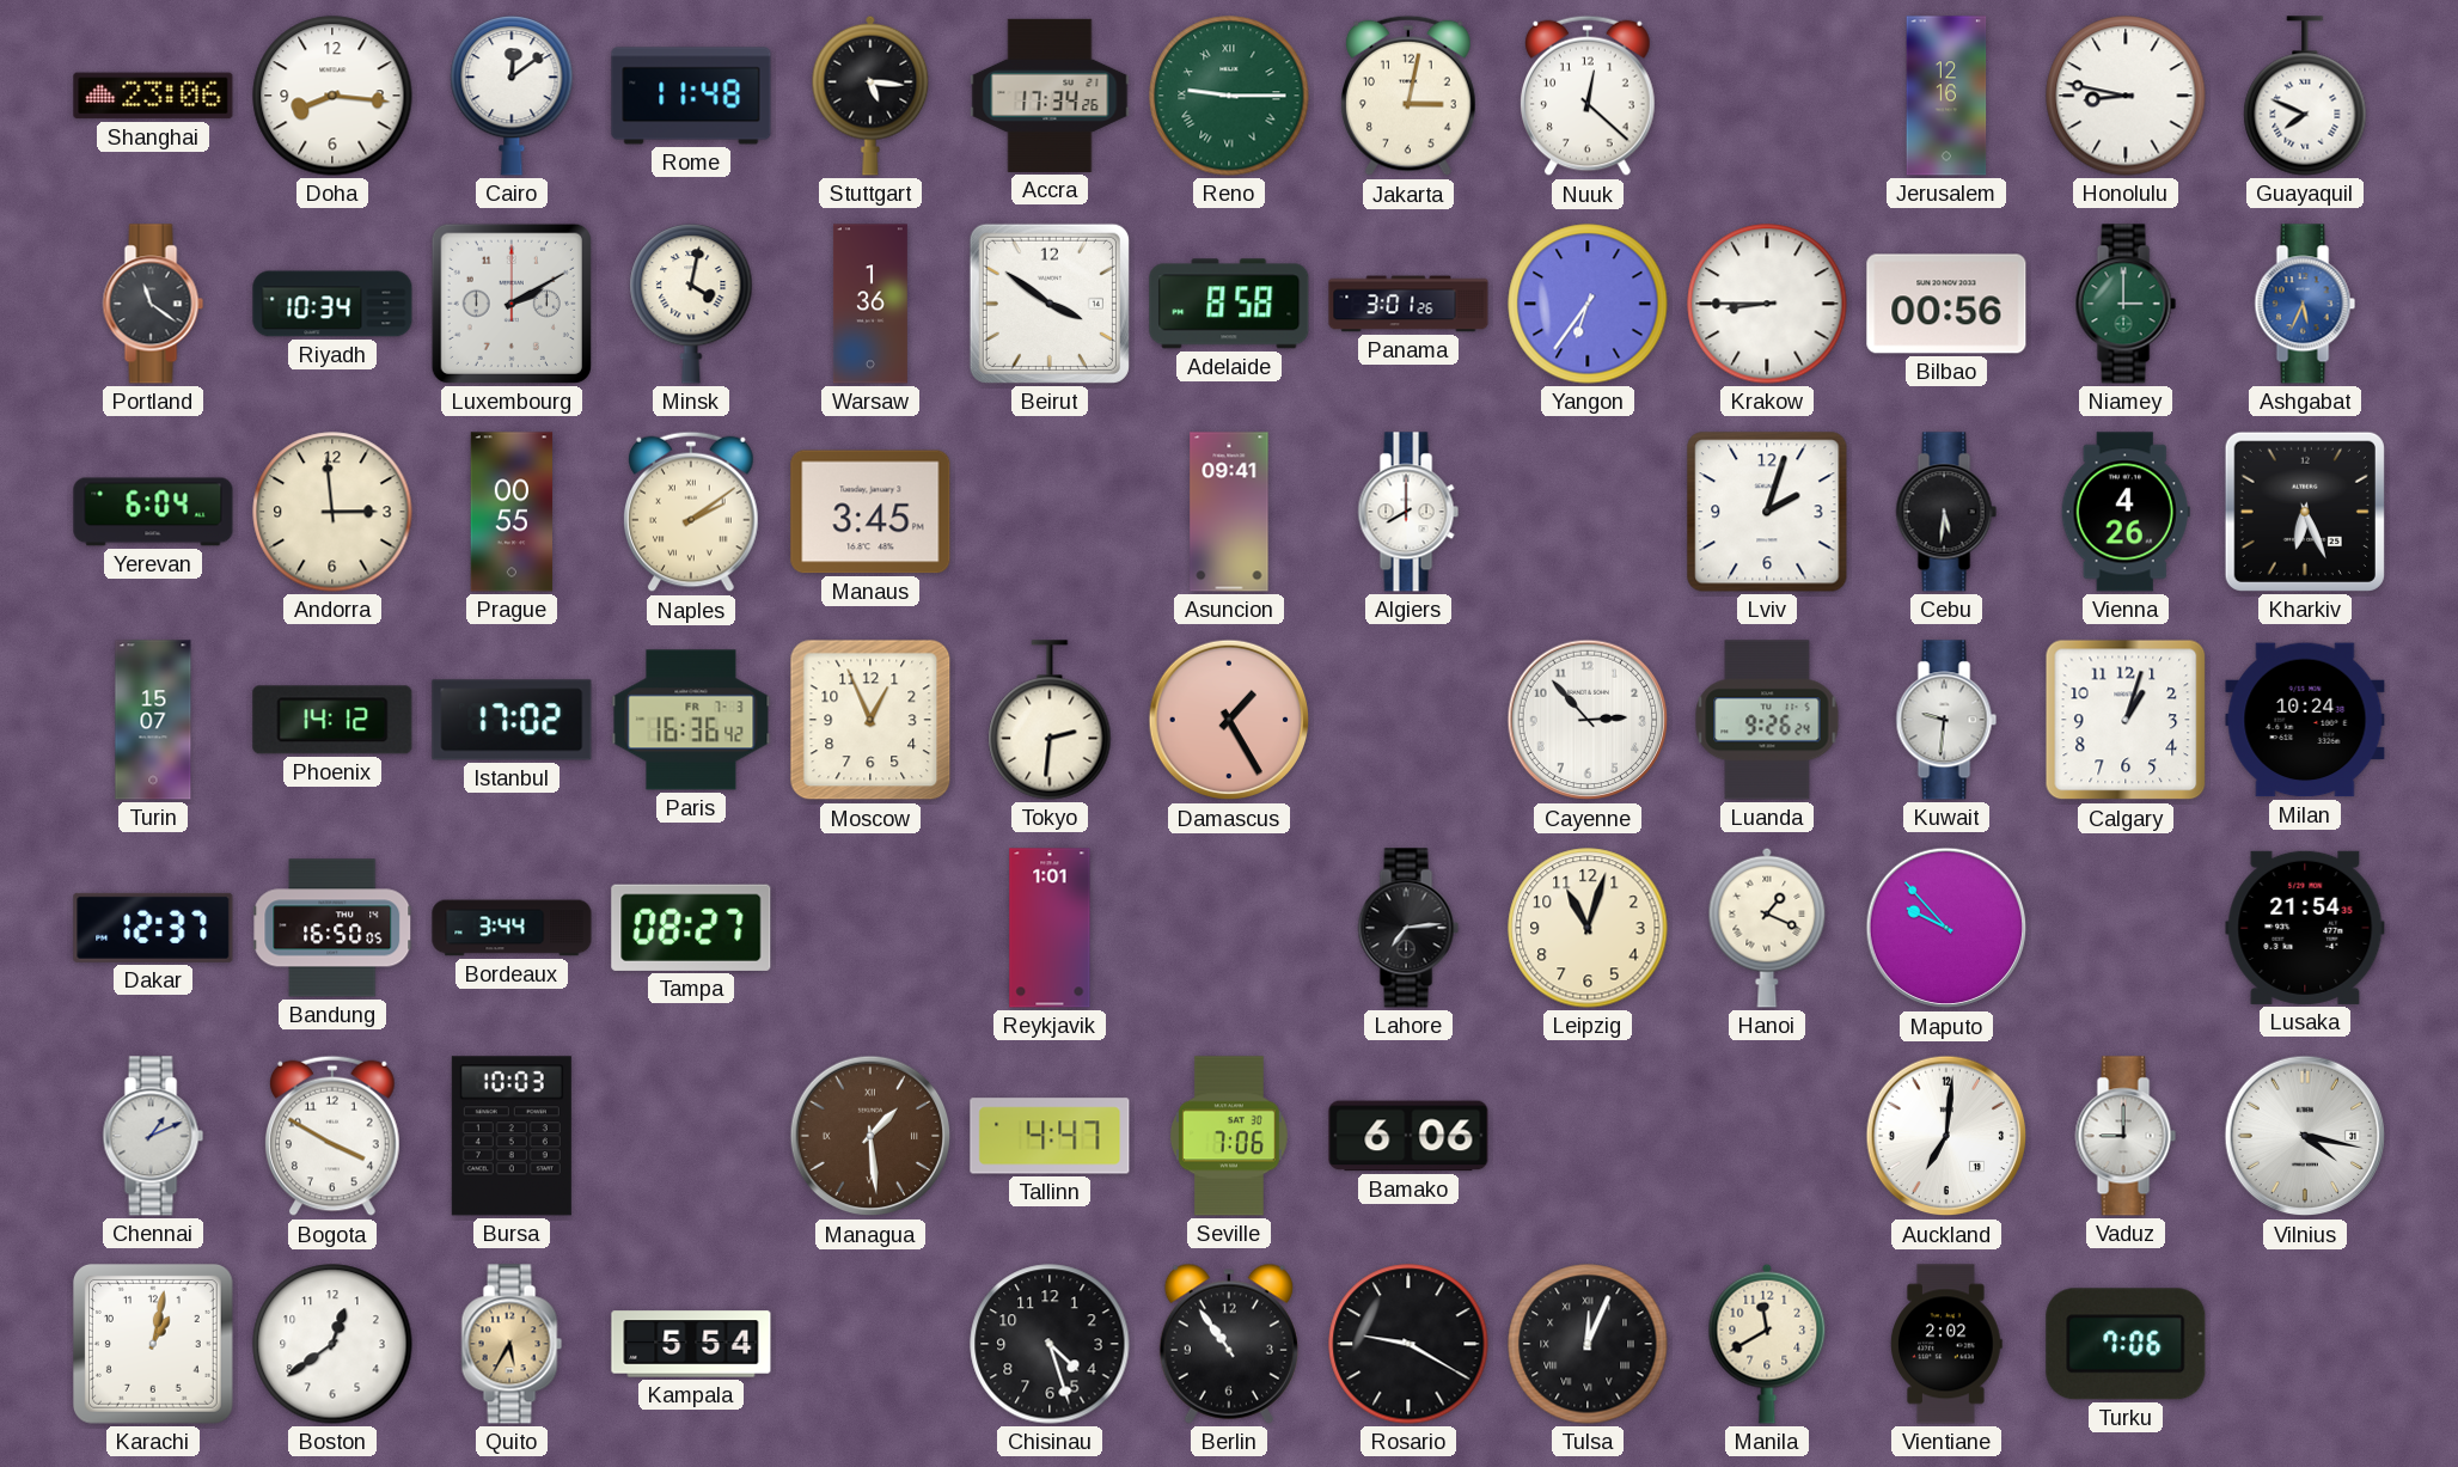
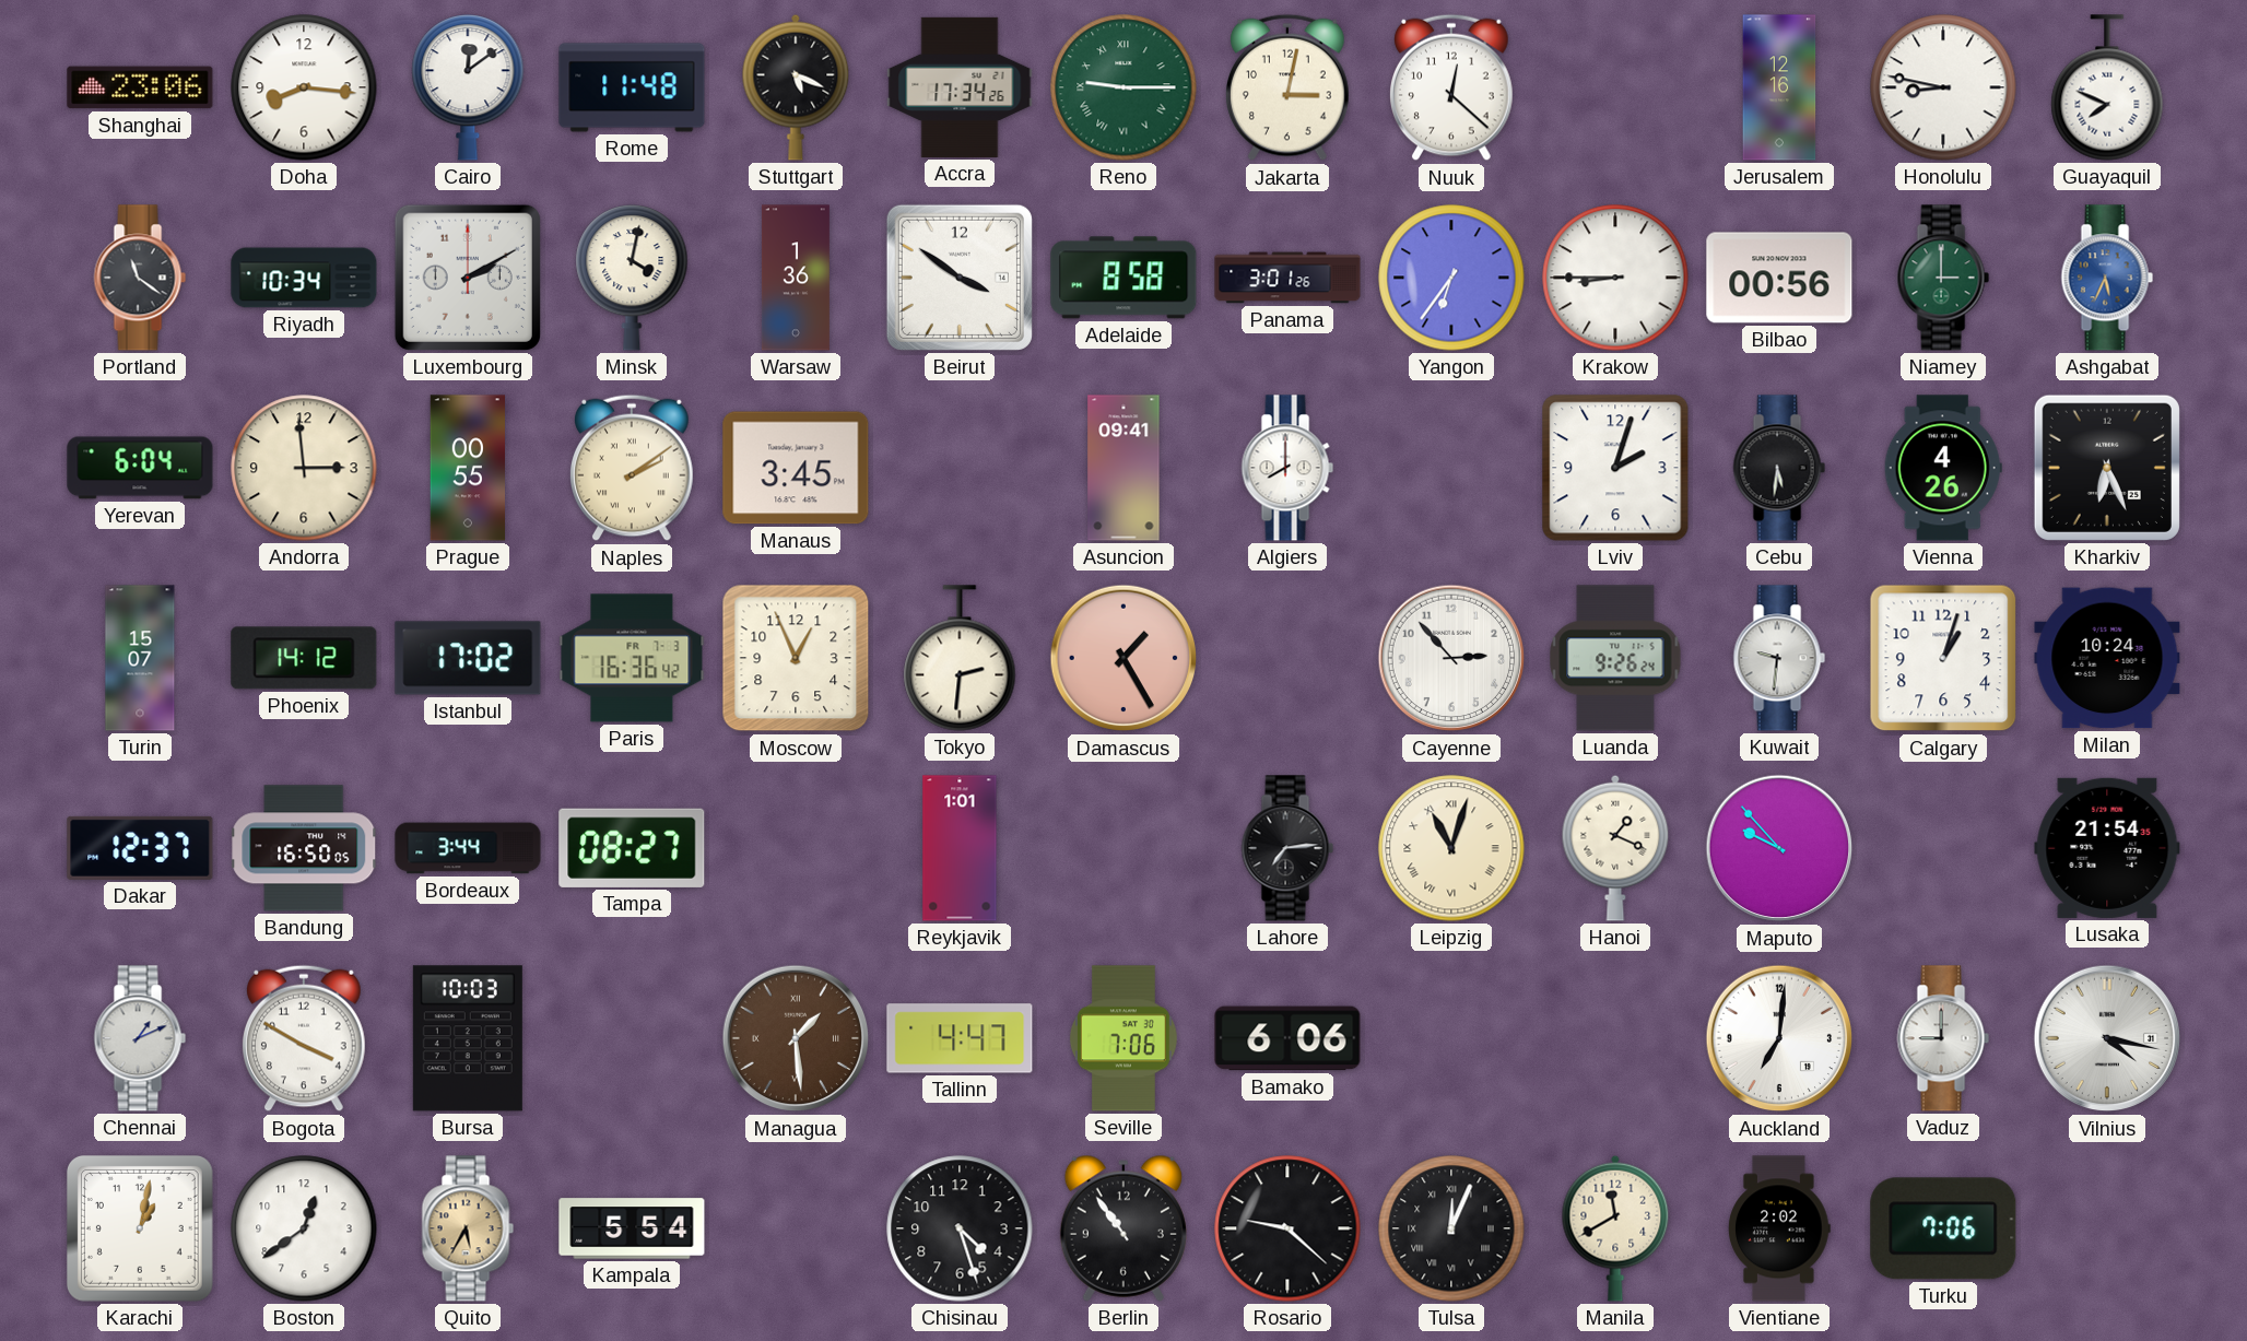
Stuttgart: 5:16 -> 5:19
Leipzig numerals: Arabic -> Roman
Rosario: 9:20 -> 9:22
